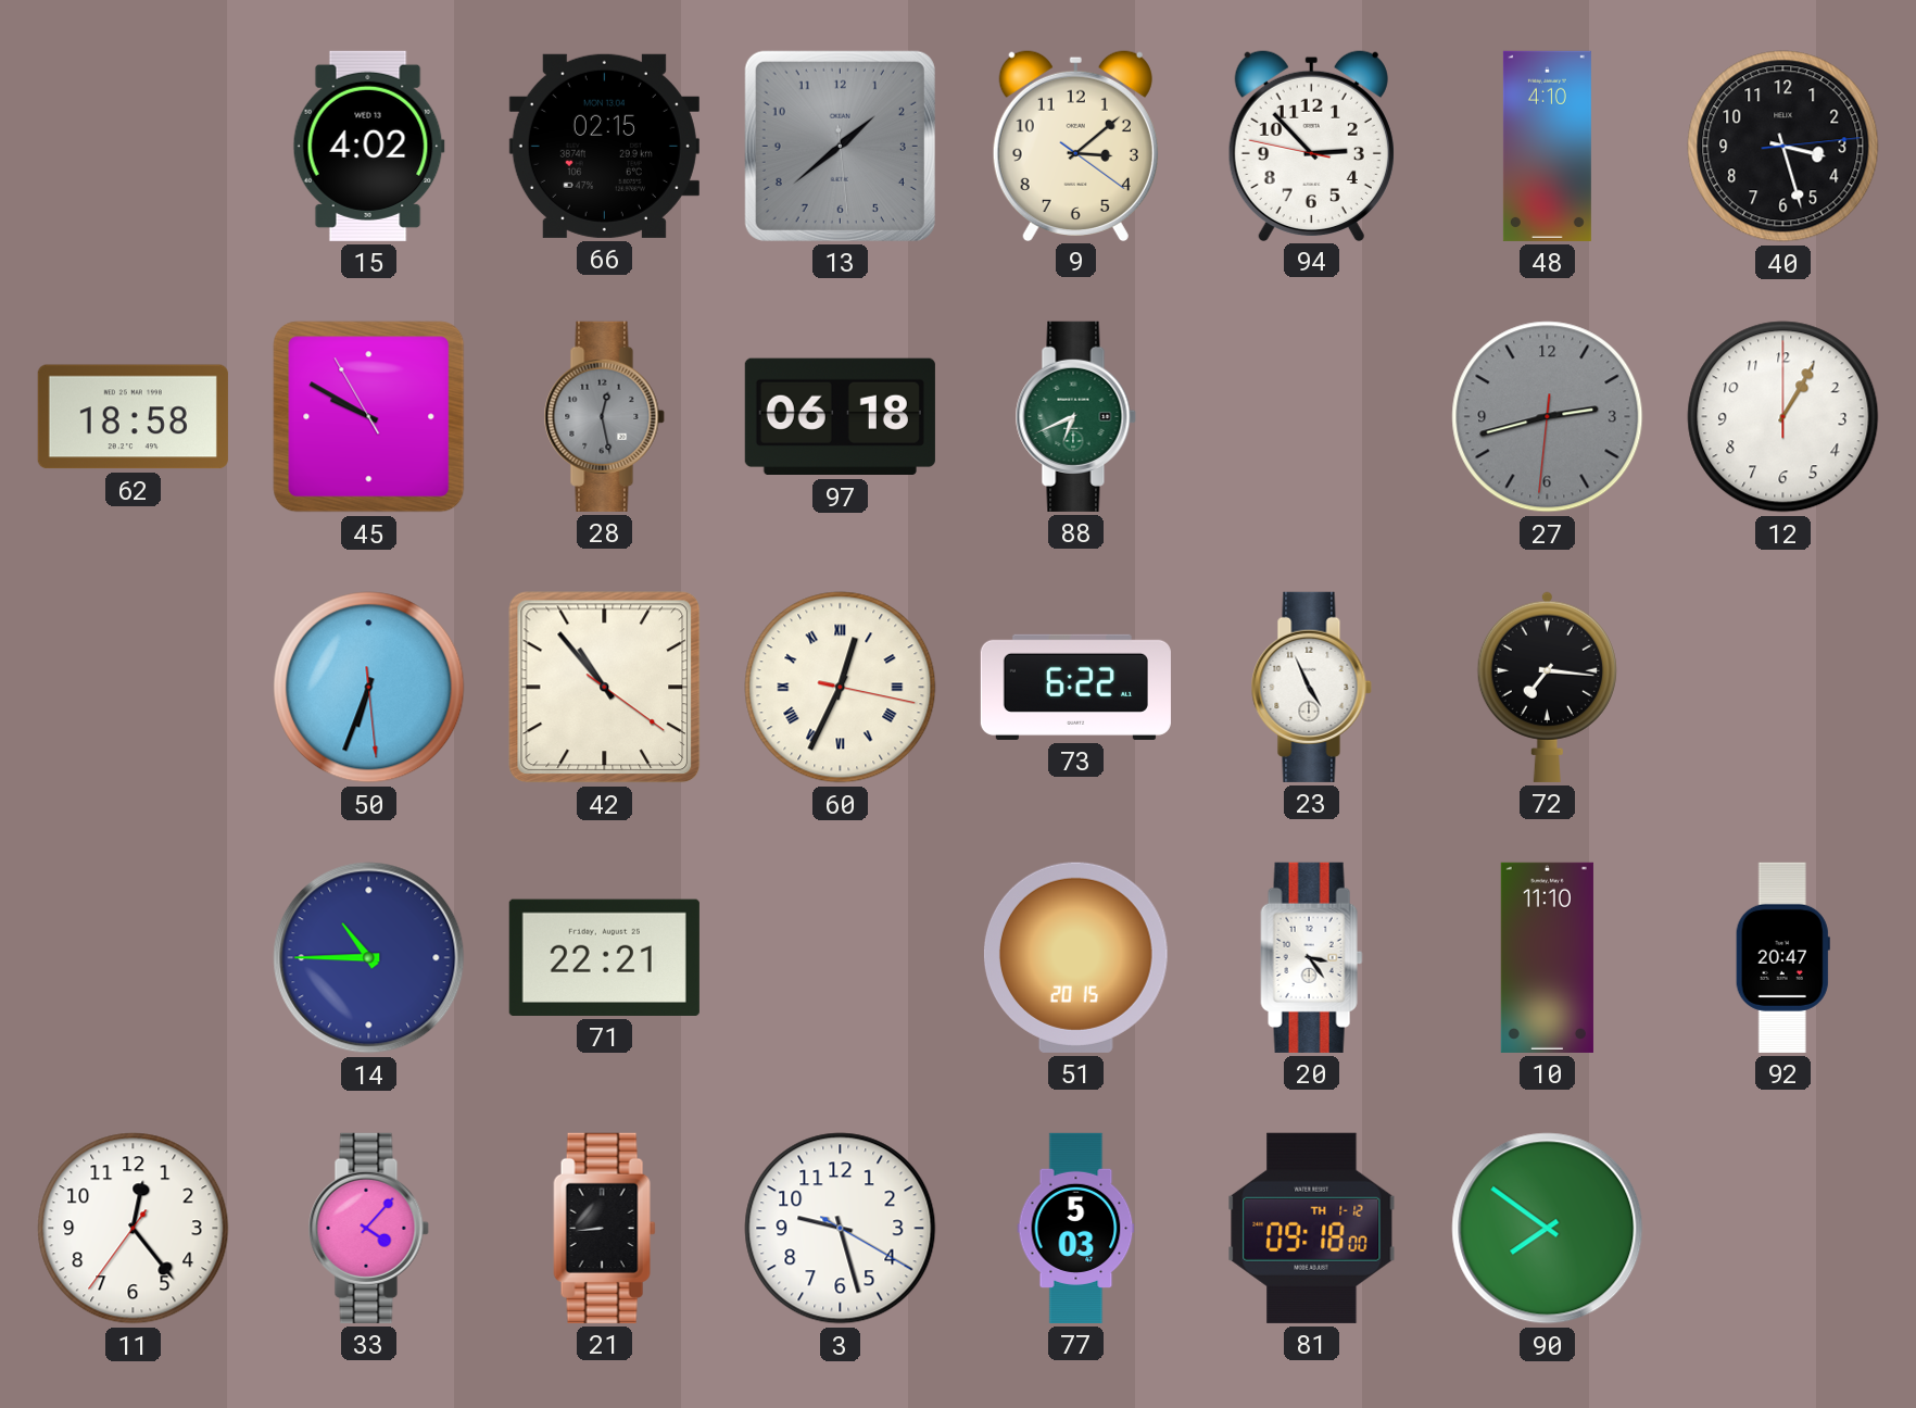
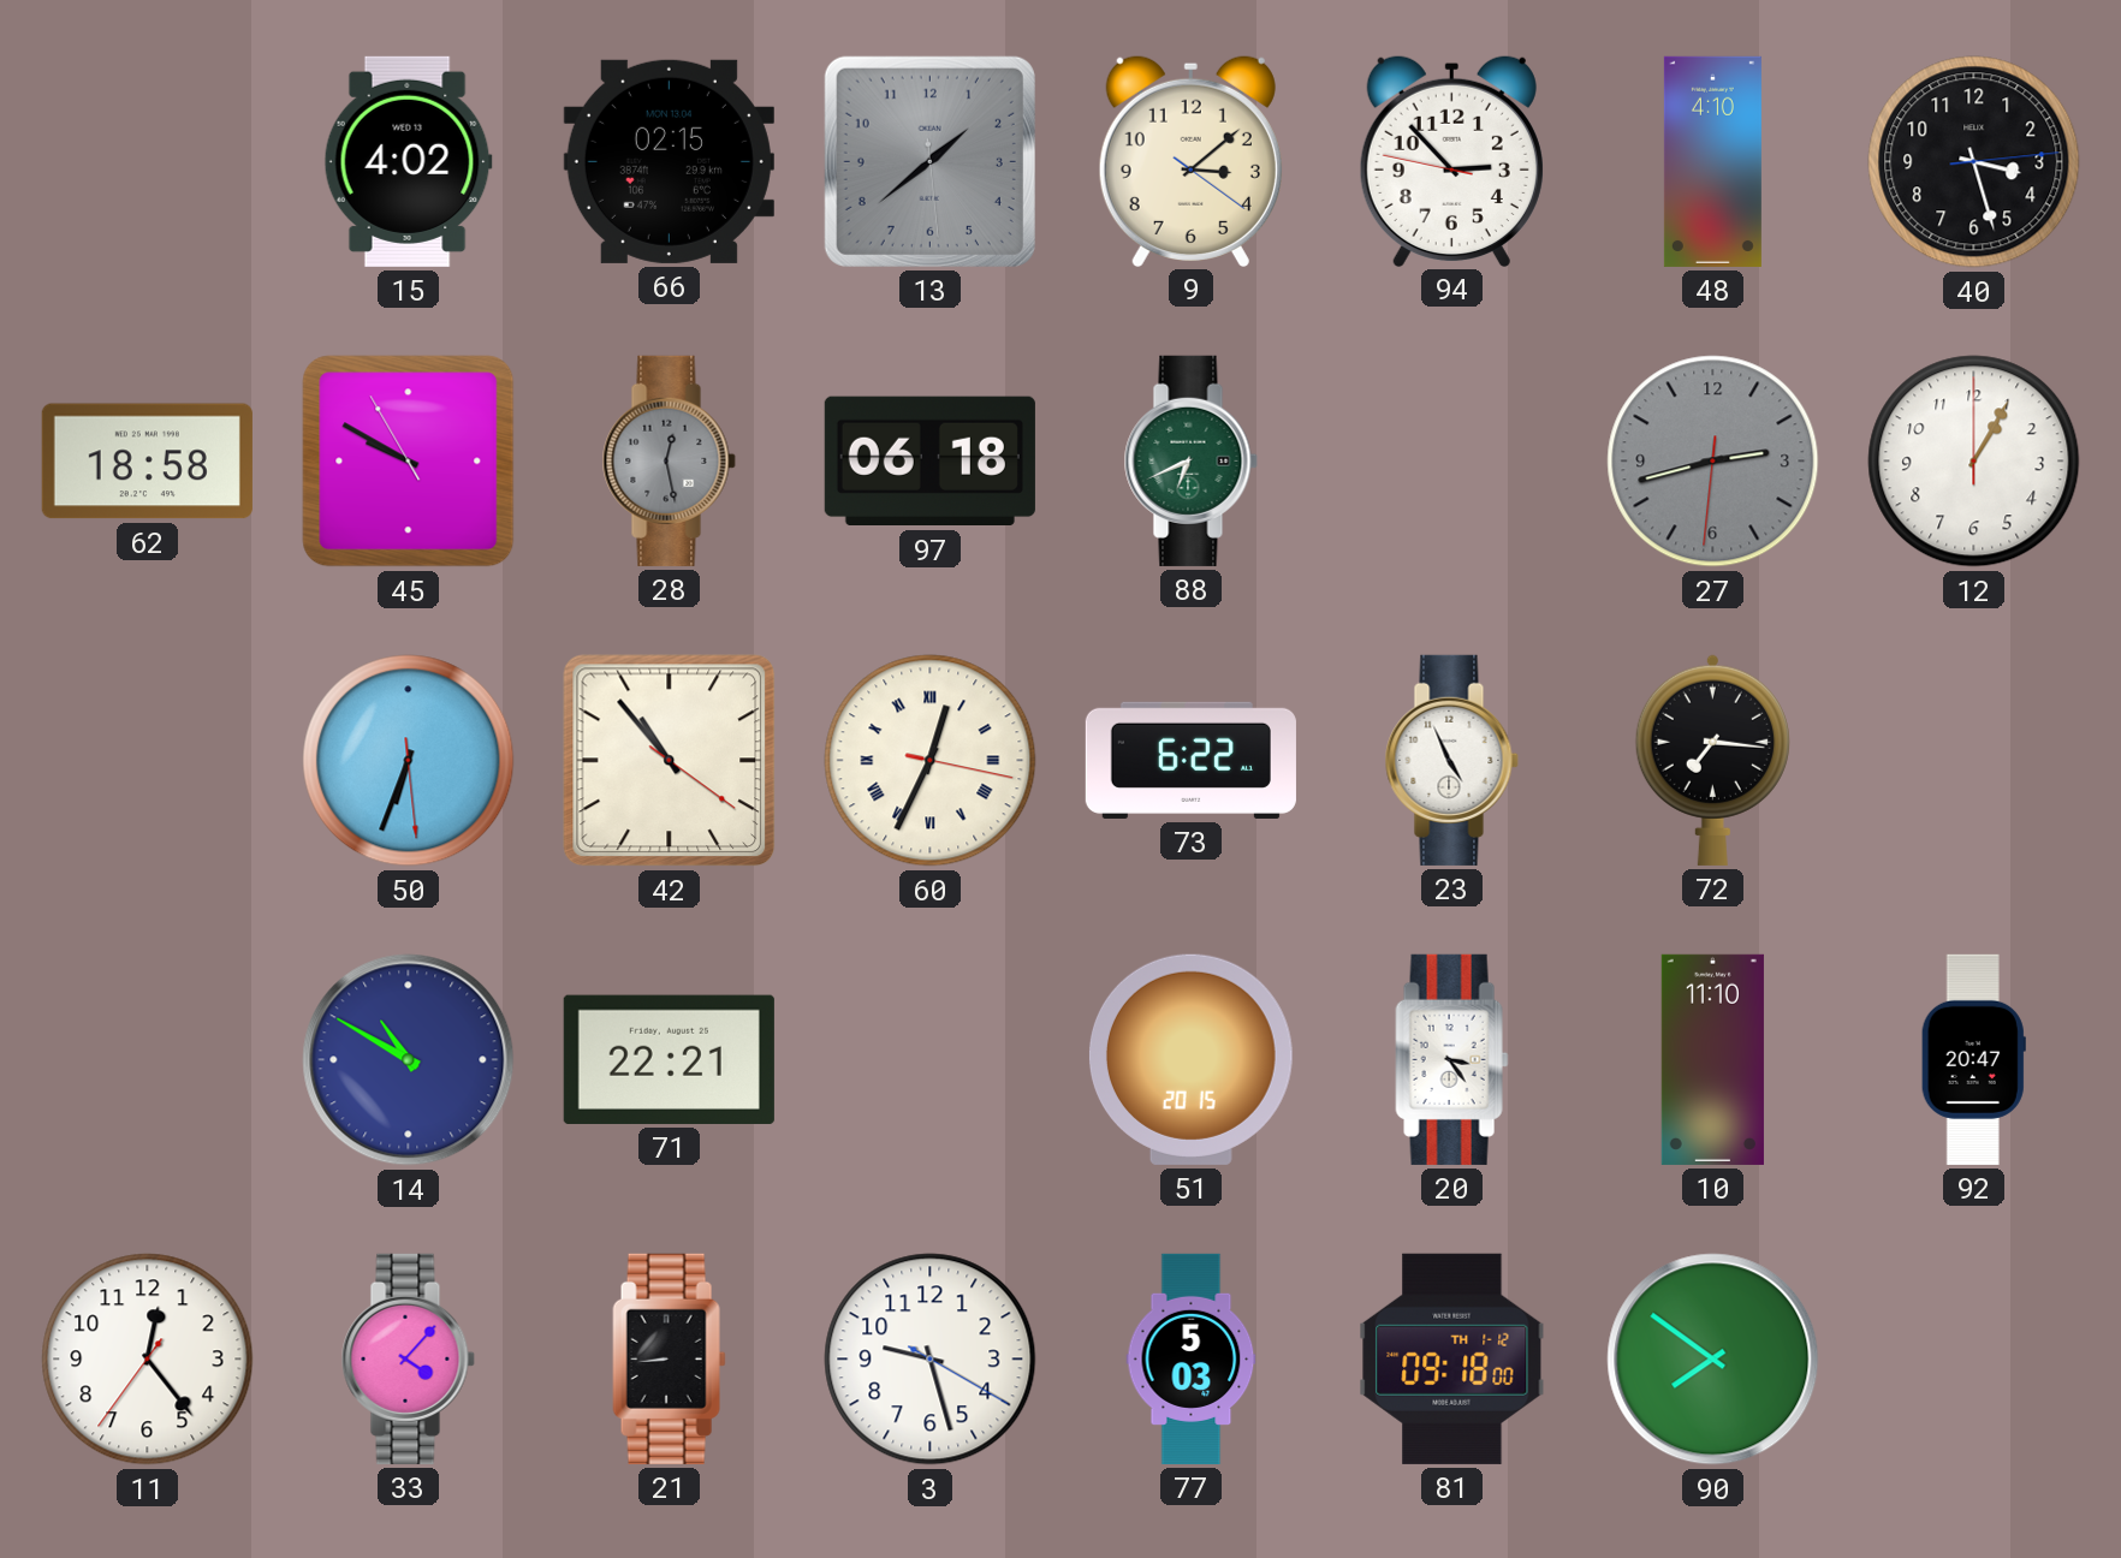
14: 10:45 -> 10:50
